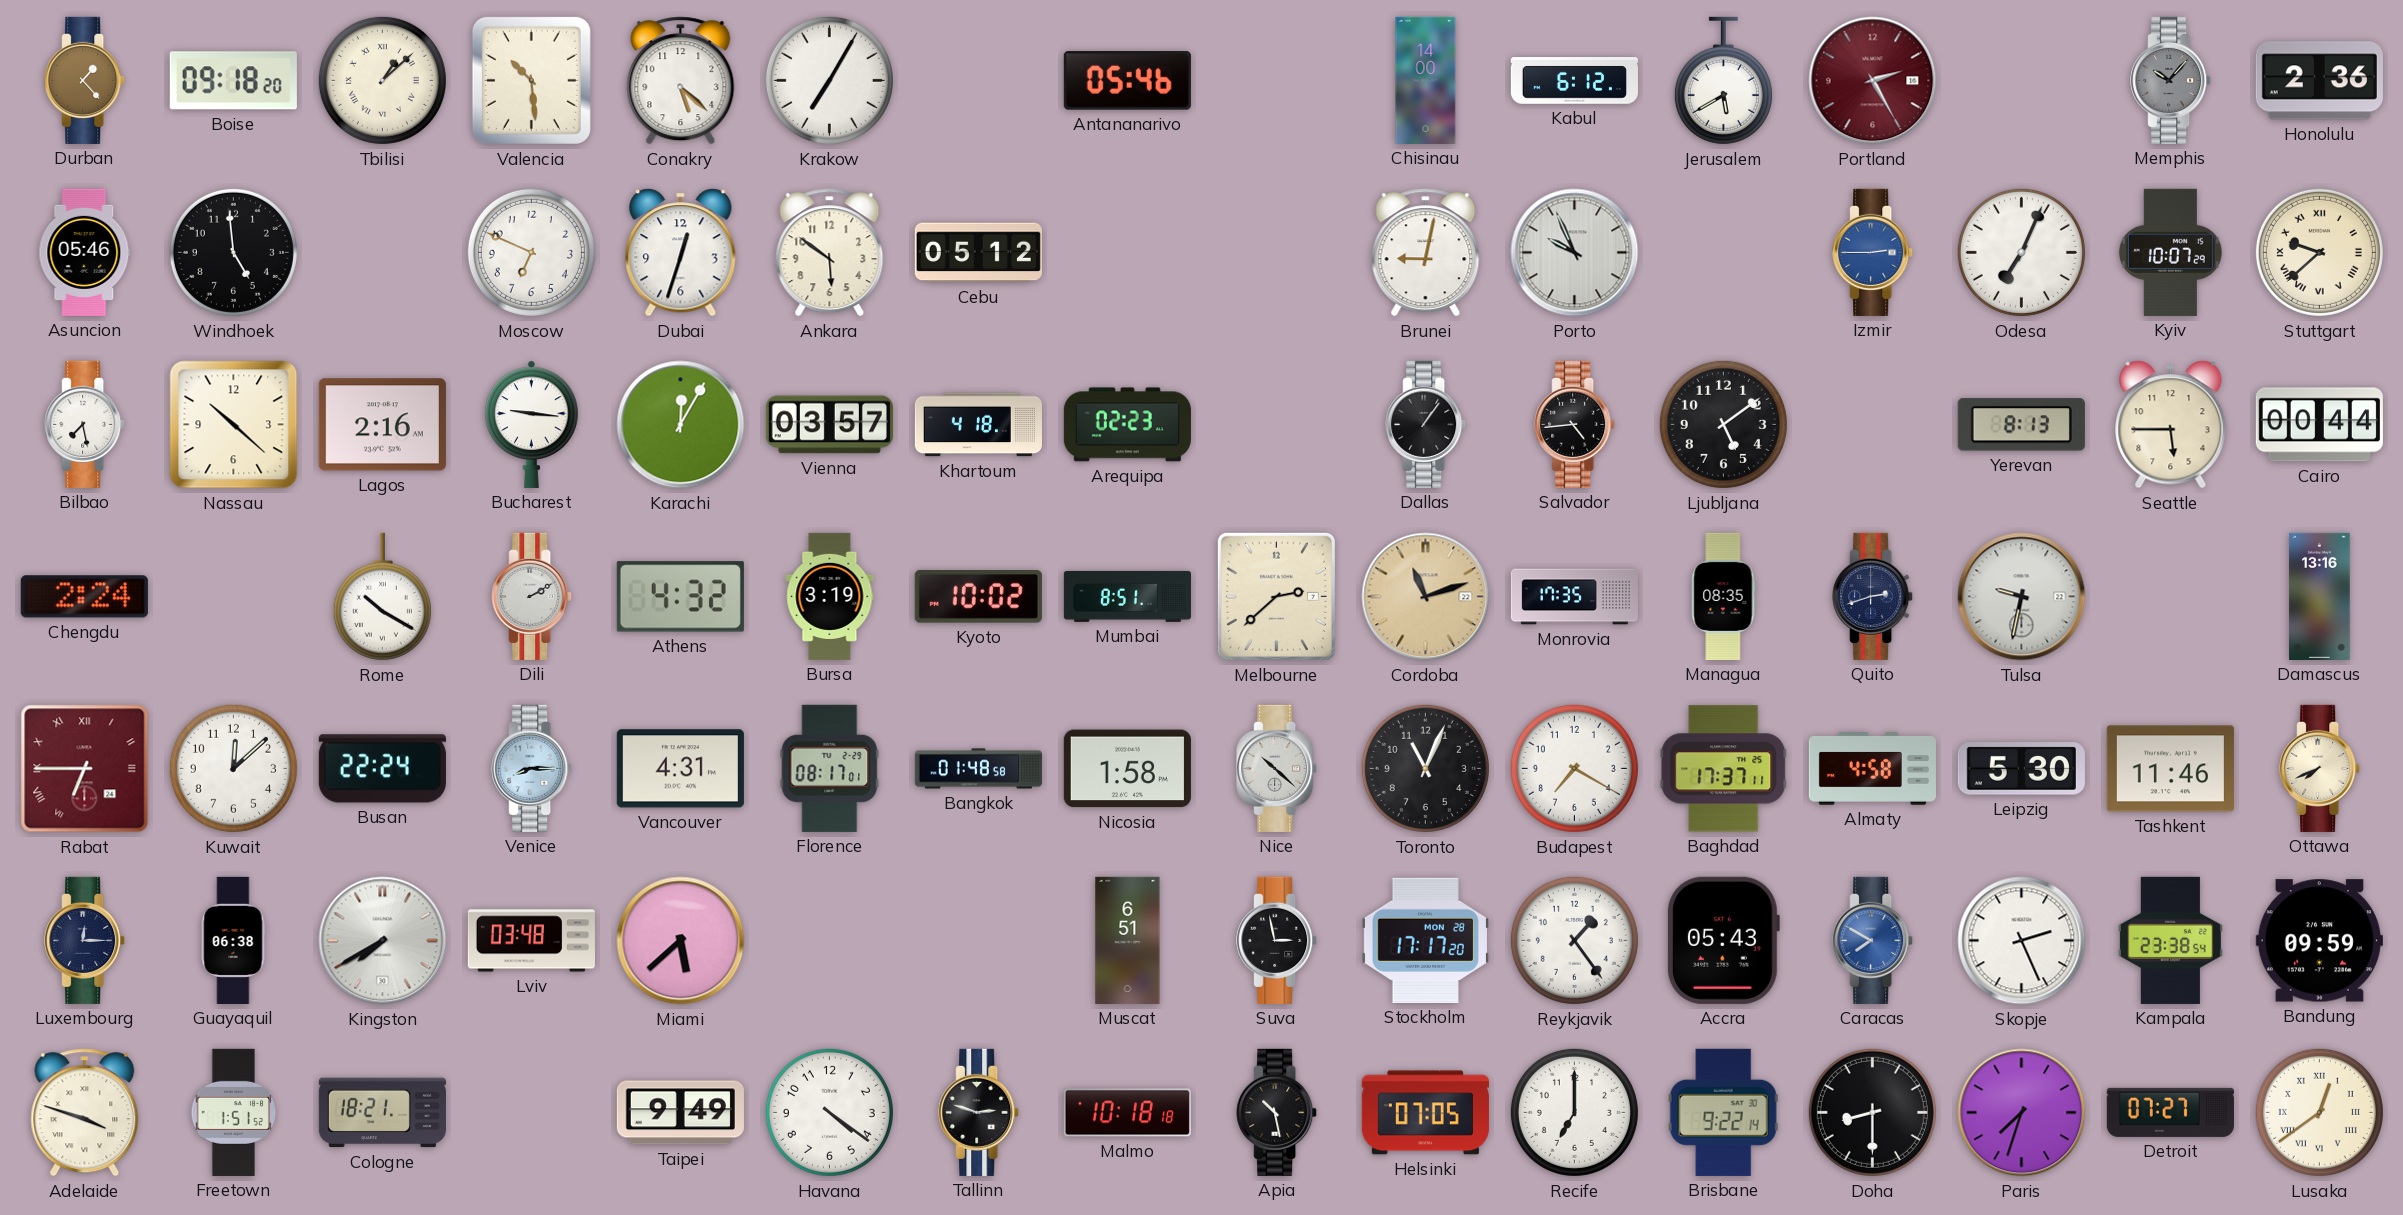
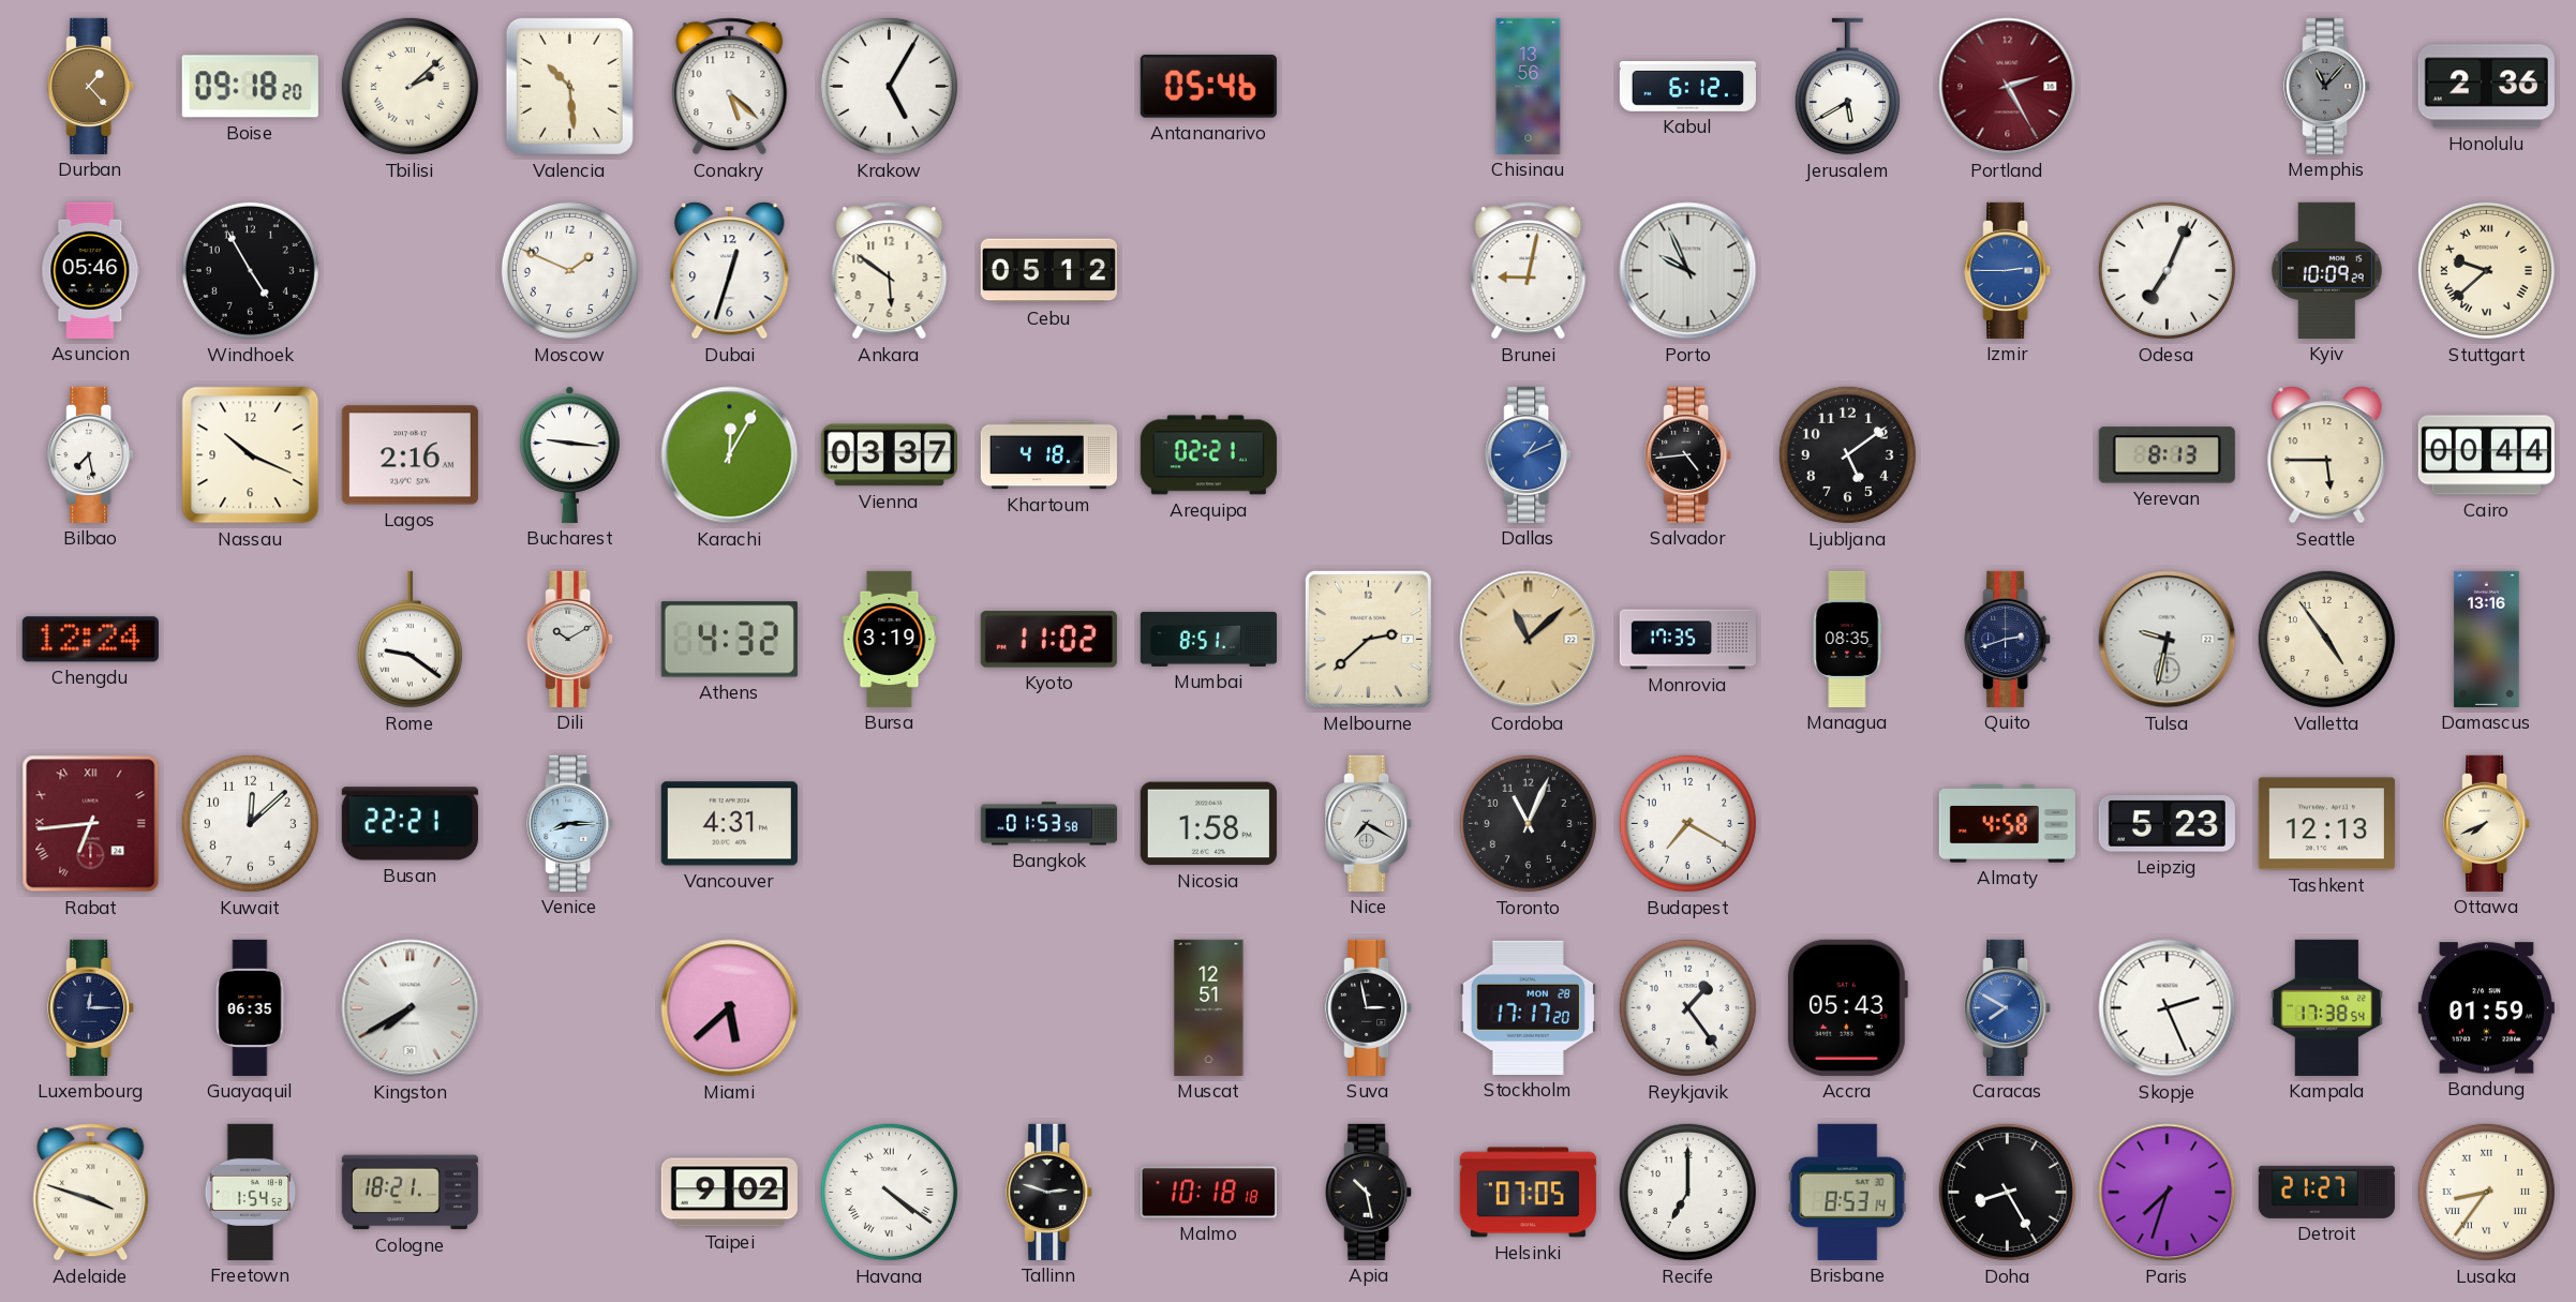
Tbilisi: 1:08 -> 2:08
Krakow: 7:05 -> 5:05
Chisinau: 14:00 -> 13:56
Memphis: 10:07 -> 11:07
Windhoek: 4:59 -> 4:55
Moscow: 6:49 -> 1:49
Kyiv: 10:07 -> 10:09
Nassau: 10:22 -> 10:19
Vienna: 03:57 -> 03:37
Arequipa: 02:23 -> 02:21
Dallas: 1:06 -> 1:11
Dallas dial: black -> blue
Chengdu: 2:24 -> 12:24
Rome: 10:20 -> 9:21
Dili: 2:10 -> 10:10
Kyoto: 10:02 -> 11:02
Cordoba: 11:12 -> 11:08
Valletta: none -> 4:54
Rabat: 6:45 -> 6:44
Busan: 22:24 -> 22:21
Florence: 08:17 -> none
Bangkok: 01:48 -> 01:53
Nice: 10:22 -> 7:20
Baghdad: 17:37 -> none
Leipzig: 5:30 -> 5:23
Tashkent: 11:46 -> 12:13
Guayaquil: 06:38 -> 06:35
Lviv: 03:48 -> none
Muscat: 6:51 -> 12:51
Kampala: 23:38 -> 17:38
Bandung: 09:59 -> 01:59
Freetown: 1:51 -> 1:54
Taipei: 9:49 -> 9:02
Havana numerals: Arabic -> Roman
Brisbane: 9:22 -> 8:53
Doha: 8:30 -> 8:25
Detroit: 07:27 -> 21:27
Lusaka: 12:39 -> 8:36
